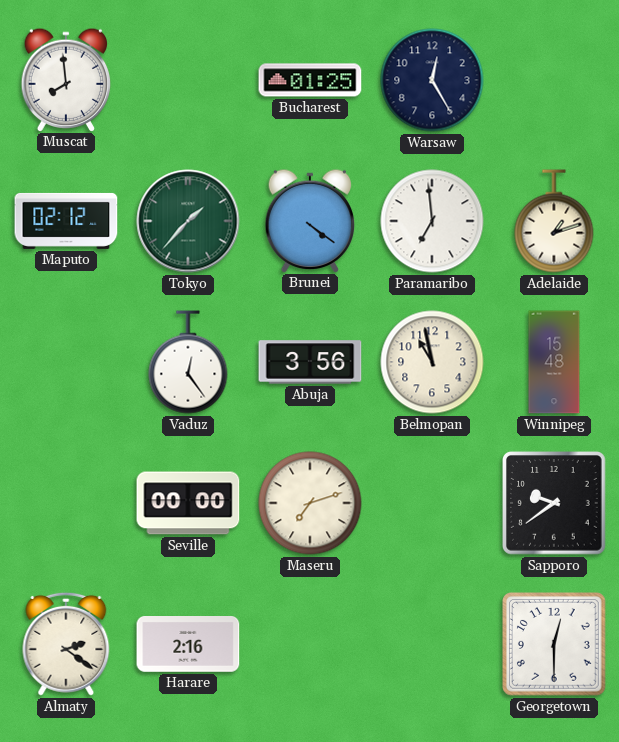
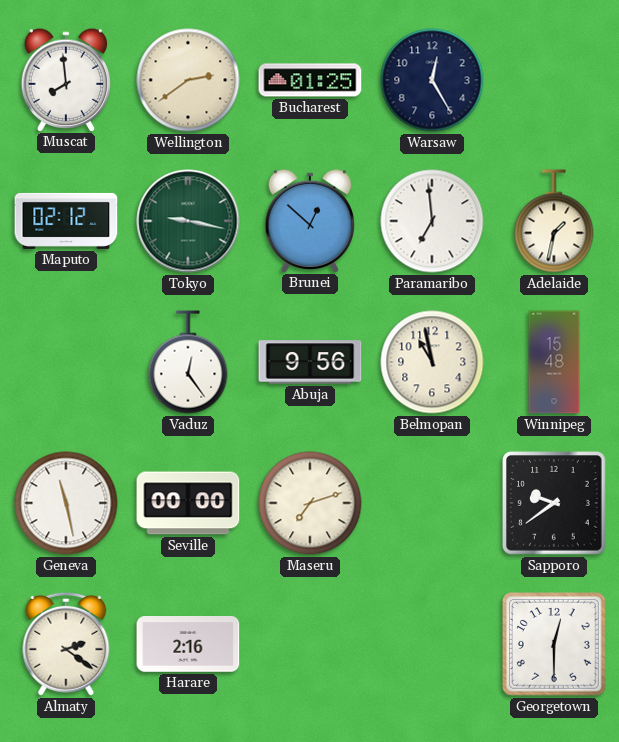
Wellington: none -> 2:39
Tokyo: 1:37 -> 9:17
Brunei: 4:21 -> 12:52
Adelaide: 1:12 -> 1:32
Abuja: 3:56 -> 9:56
Geneva: none -> 11:28
